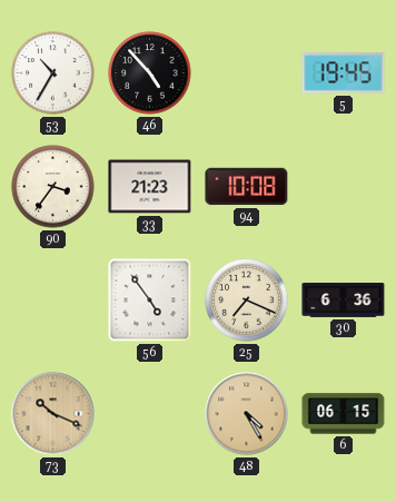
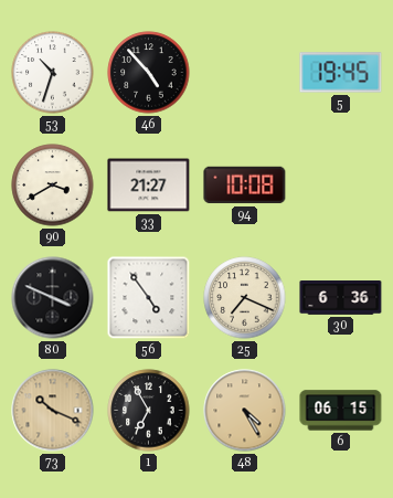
53: 10:35 -> 10:33
90: 3:36 -> 3:40
33: 21:23 -> 21:27
80: none -> 3:49
1: none -> 6:55
